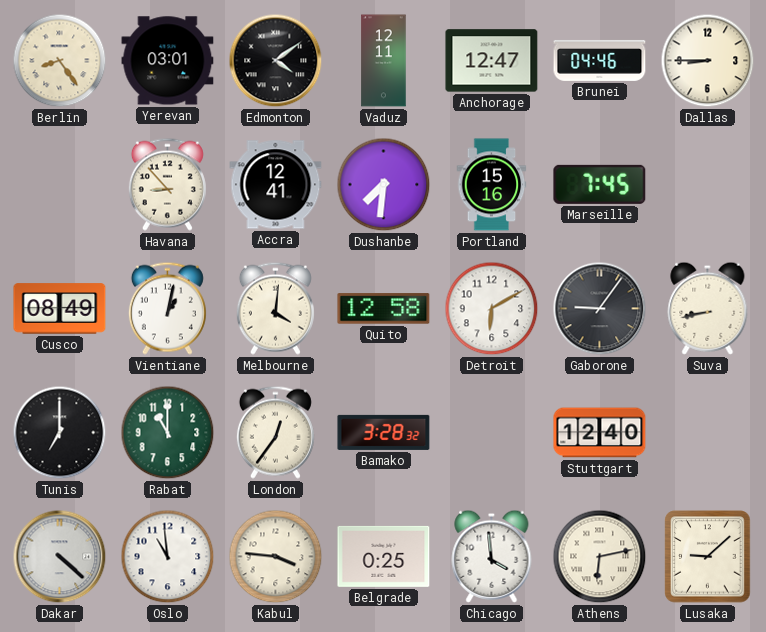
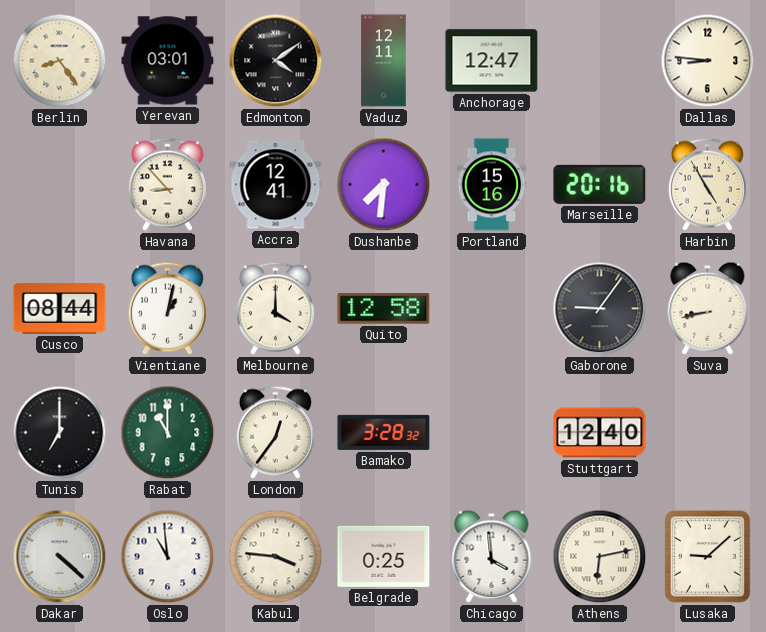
Brunei: 04:46 -> none
Dallas: 8:45 -> 8:46
Marseille: 7:45 -> 20:16
Harbin: none -> 4:55
Cusco: 08:49 -> 08:44
Melbourne: 4:01 -> 4:00
Detroit: 6:10 -> none
